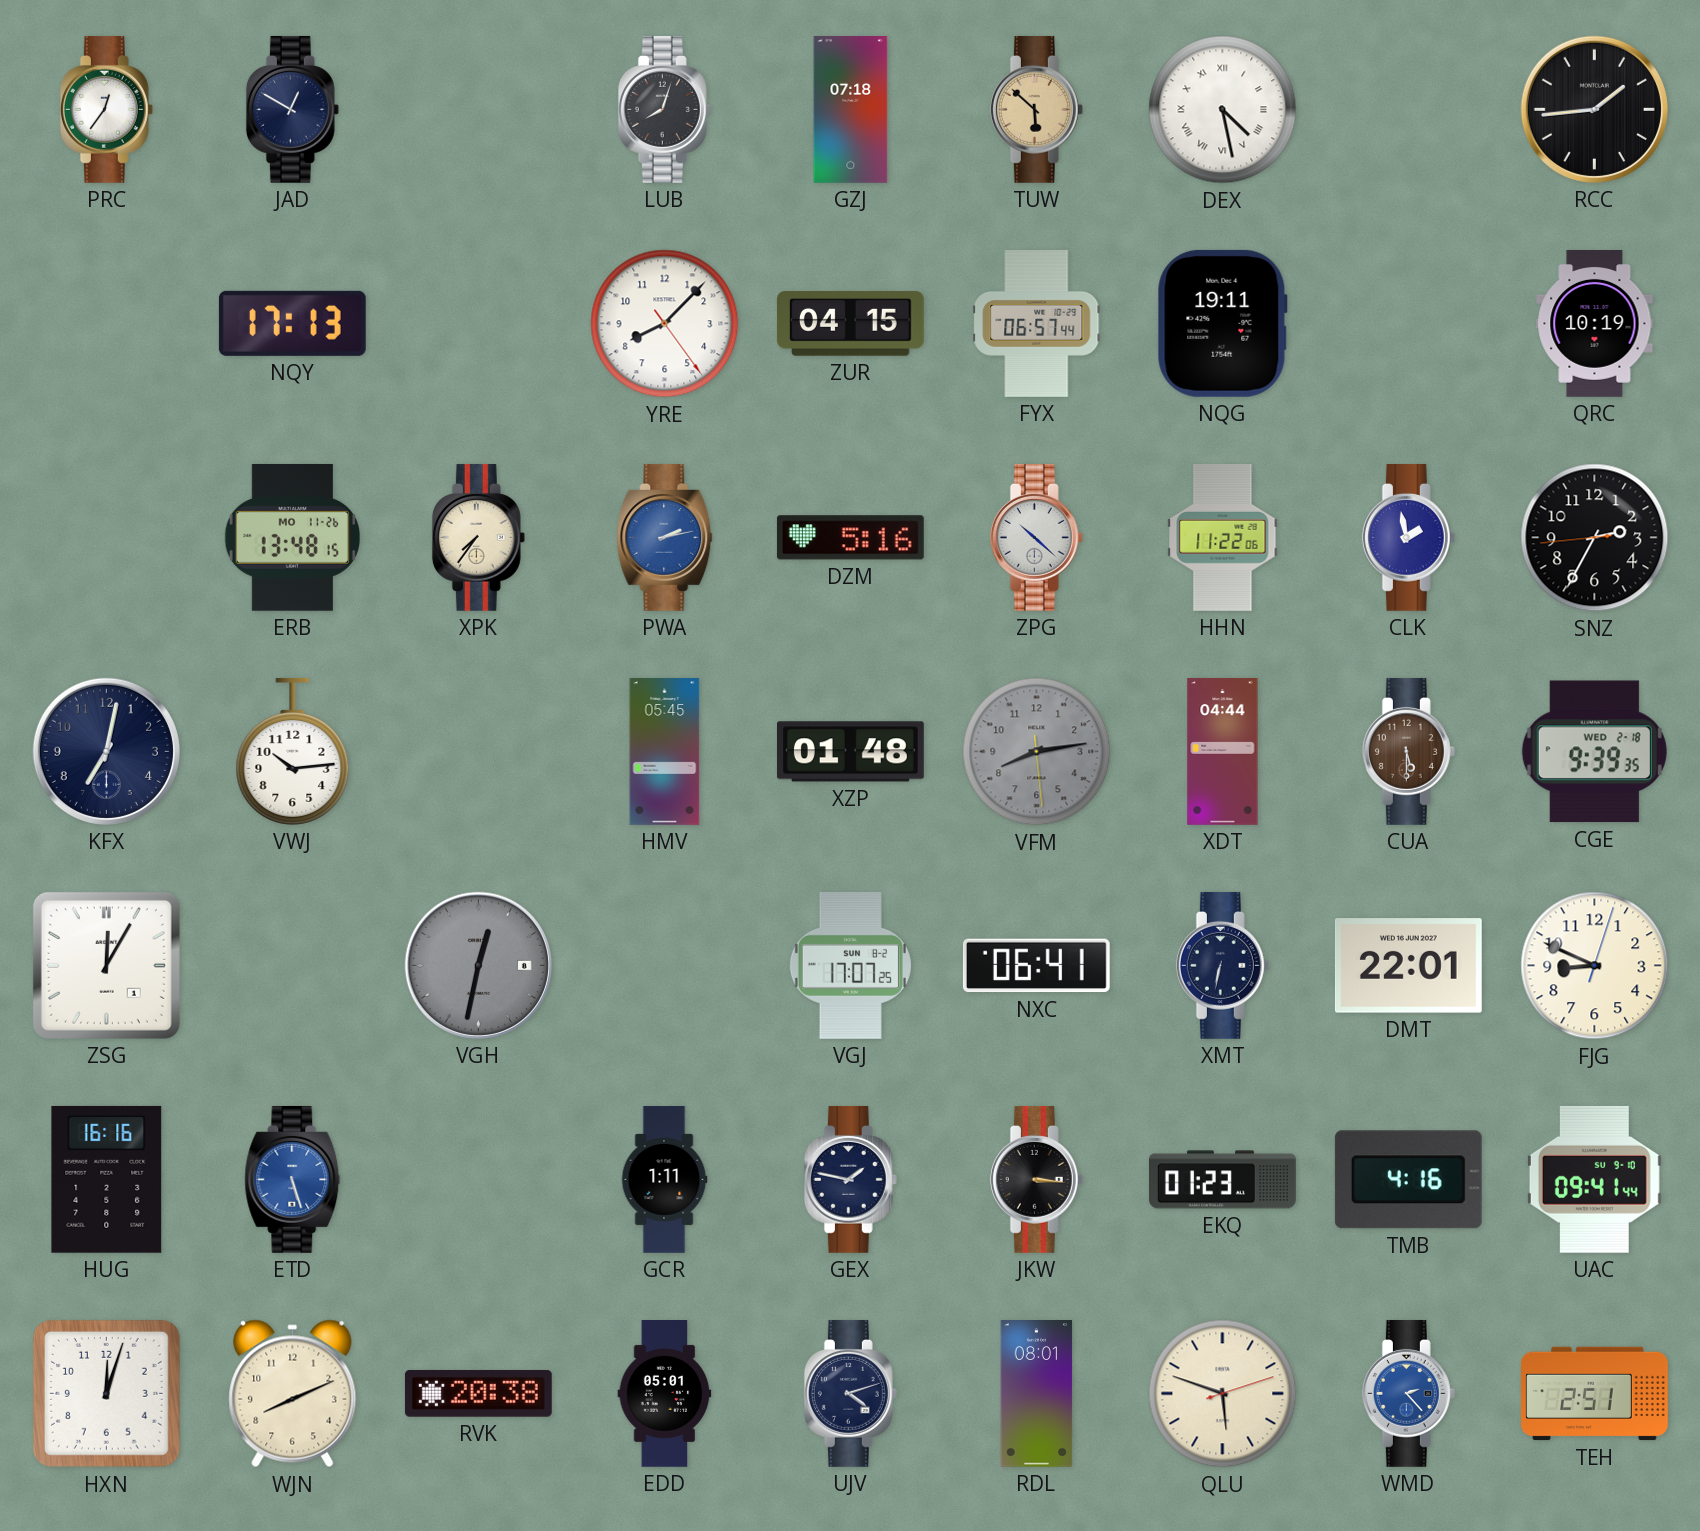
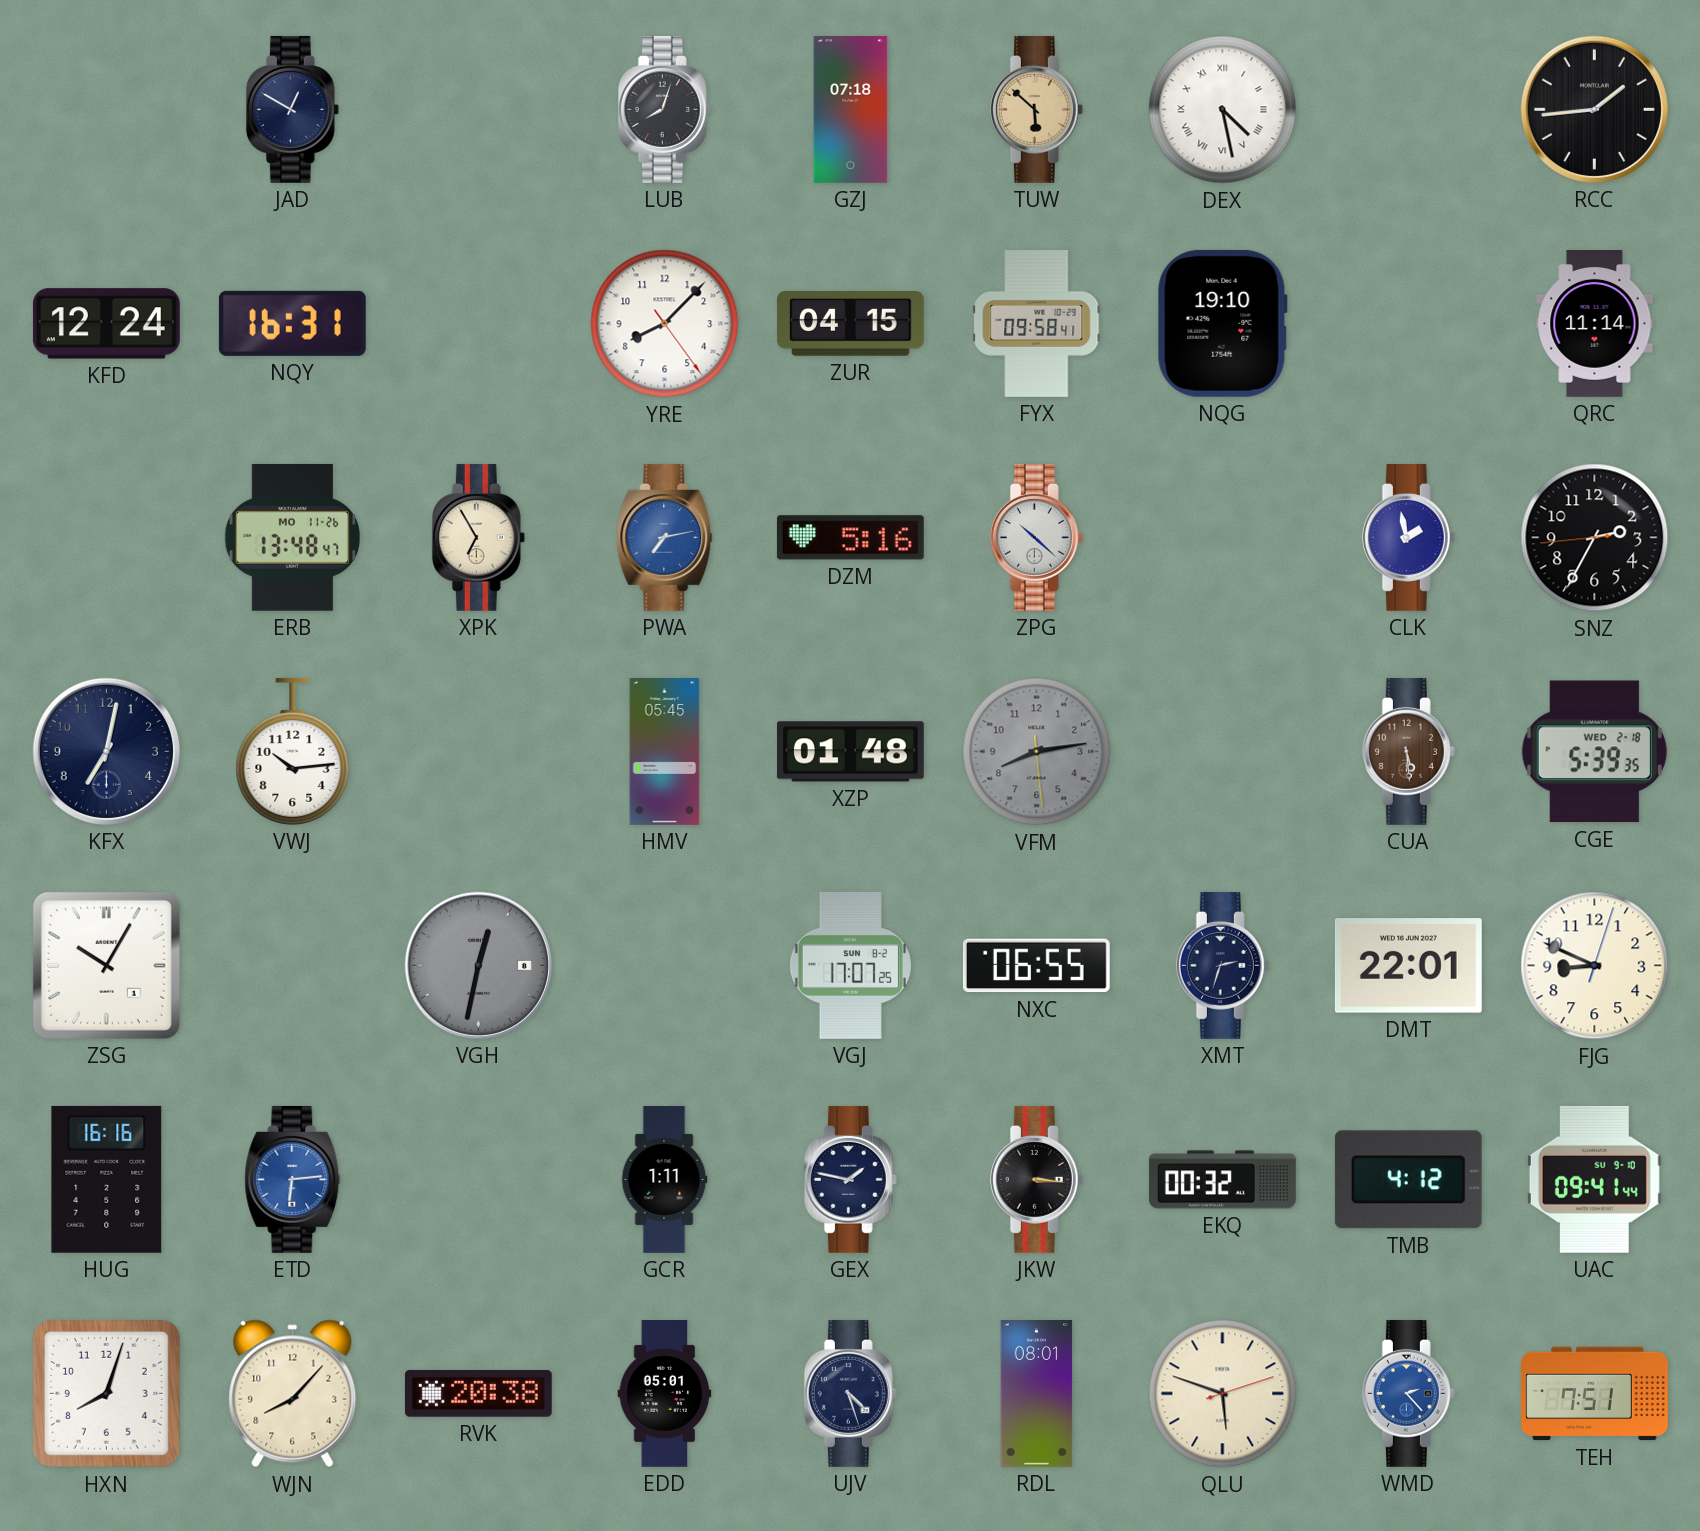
PRC: 12:36 -> none
KFD: none -> 12:24
NQY: 17:13 -> 16:31
FYX: 06:57 -> 09:58
NQG: 19:11 -> 19:10
QRC: 10:19 -> 11:14
ERB: 13:48:15 -> 13:48:47
XPK: 7:36 -> 6:55
PWA: 2:13 -> 7:13
HHN: 11:22 -> none
XDT: 04:44 -> none
CUA: 5:30 -> 5:29
CGE: 9:39 -> 5:39
ZSG: 12:05 -> 10:05
NXC: 06:41 -> 06:55
XMT: 6:32 -> 2:33
ETD: 5:27 -> 6:14
EKQ: 01:23 -> 00:32
TMB: 4:16 -> 4:12
HXN: 12:03 -> 8:03
WJN: 8:11 -> 8:07
UJV: 4:12 -> 4:27
TEH: 2:51 -> 7:51
